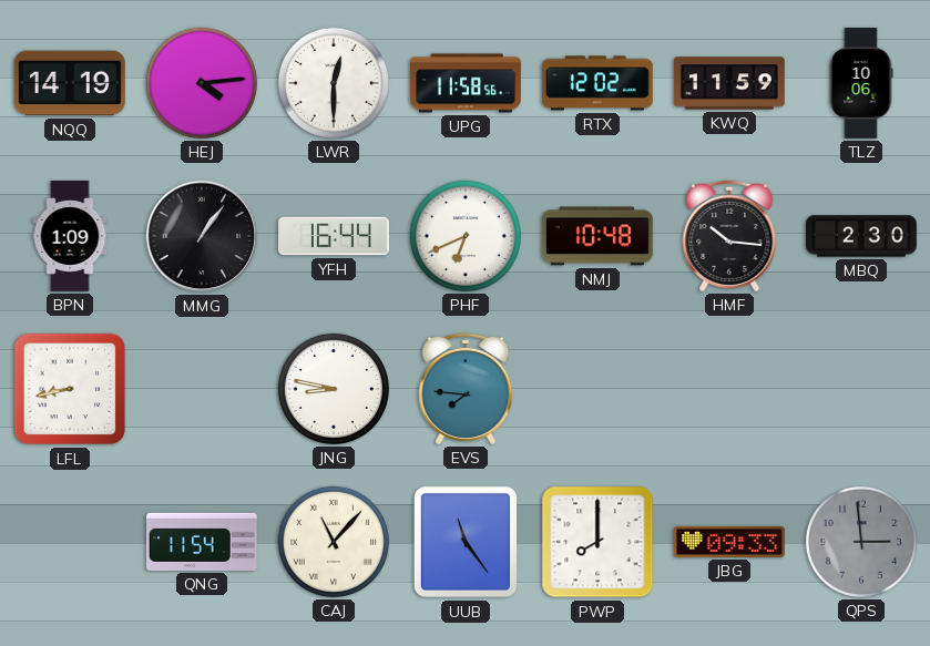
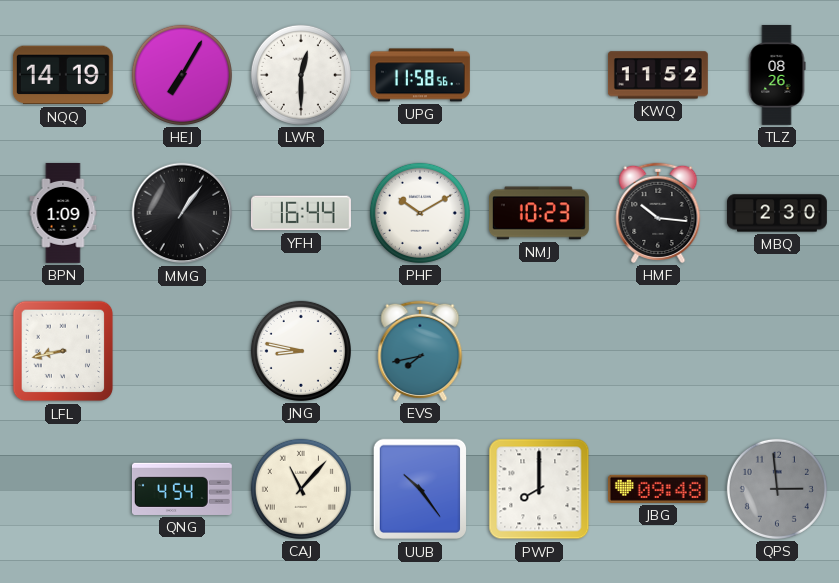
HEJ: 4:14 -> 7:05
RTX: 12:02 -> none
KWQ: 11:59 -> 11:52
TLZ: 10:06 -> 08:26
PHF: 6:41 -> 10:10
NMJ: 10:48 -> 10:23
EVS: 7:46 -> 7:43
QNG: 11:54 -> 4:54
UUB: 11:24 -> 10:24
JBG: 09:33 -> 09:48
